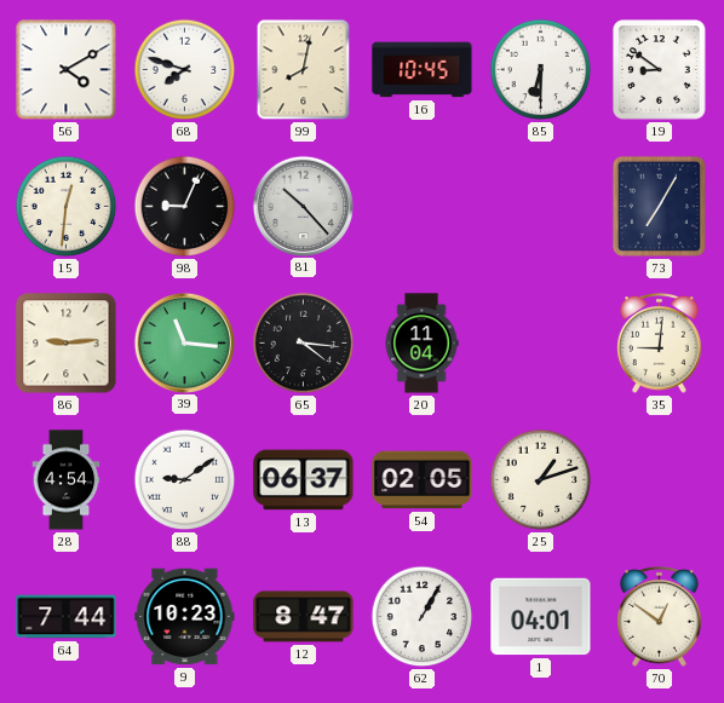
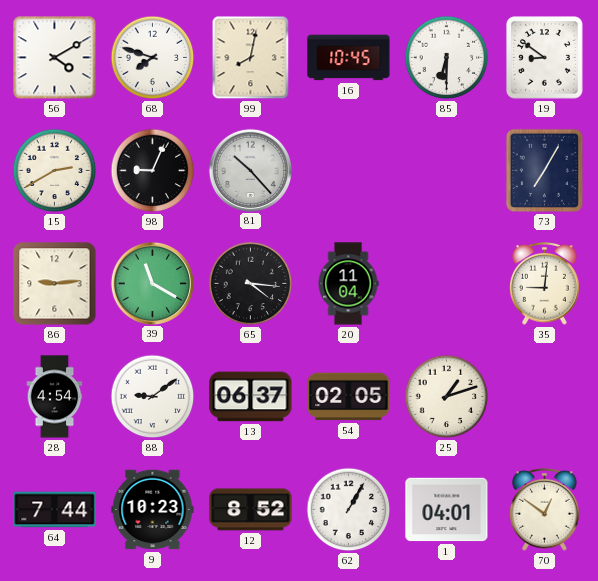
15: 12:31 -> 2:40
39: 11:16 -> 11:20
12: 8:47 -> 8:52
